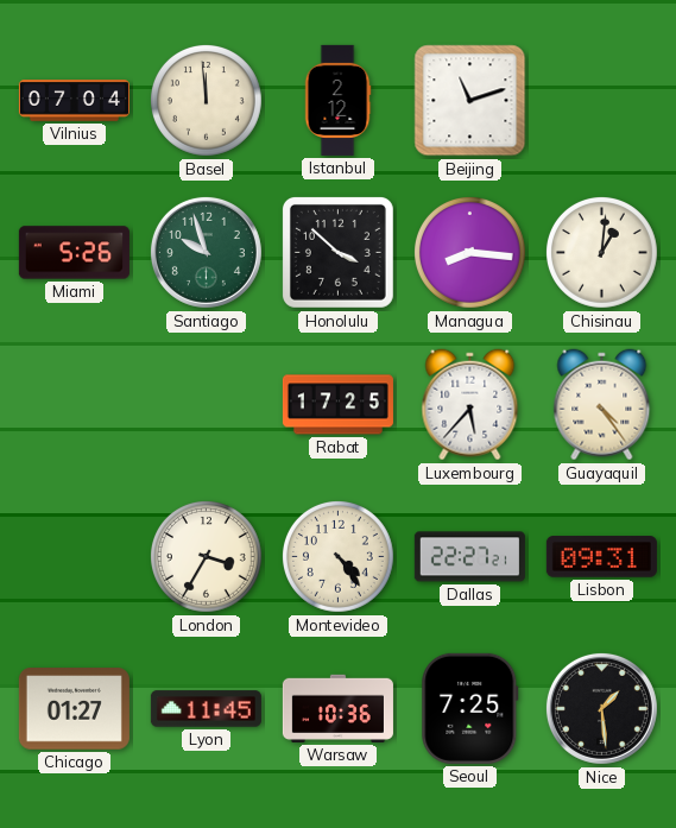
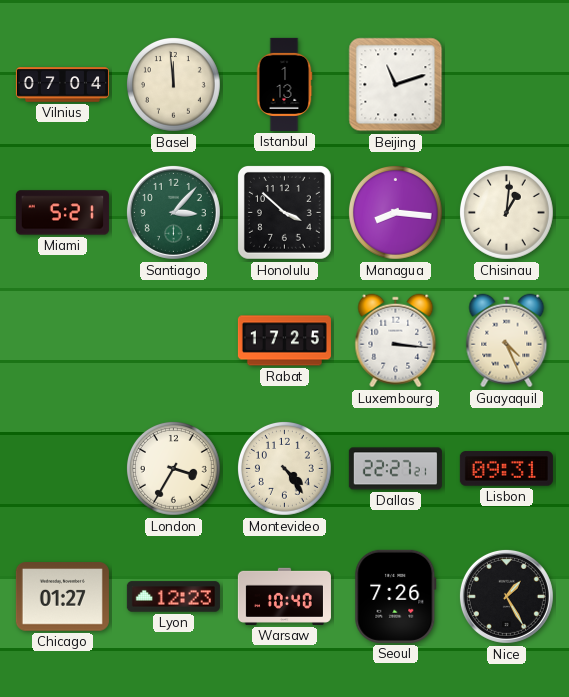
Istanbul: 2:12 -> 1:13
Miami: 5:26 -> 5:21
Santiago: 9:57 -> 3:07
Luxembourg: 5:37 -> 3:16
Guayaquil: 4:24 -> 4:26
Lyon: 11:45 -> 12:23
Warsaw: 10:36 -> 10:40
Seoul: 7:25 -> 7:26
Nice: 1:29 -> 1:25
